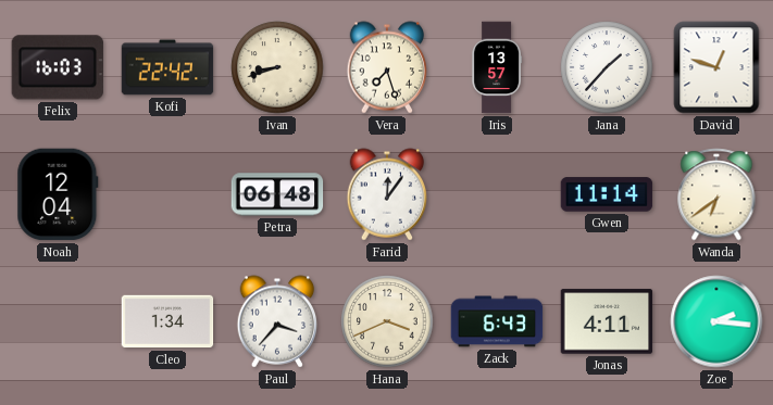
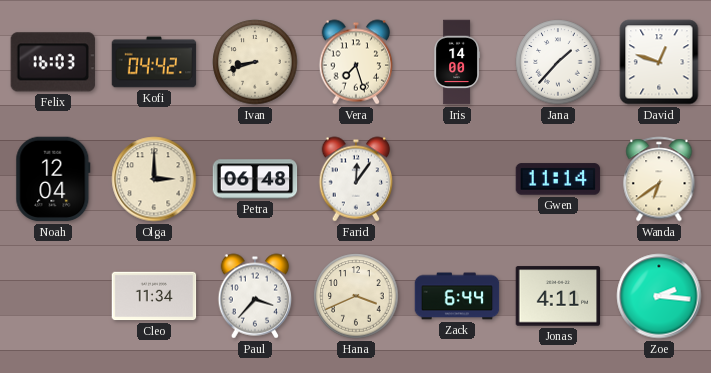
Kofi: 22:42 -> 04:42
Iris: 13:57 -> 14:00
Olga: none -> 3:00
Cleo: 1:34 -> 11:34
Zack: 6:43 -> 6:44
